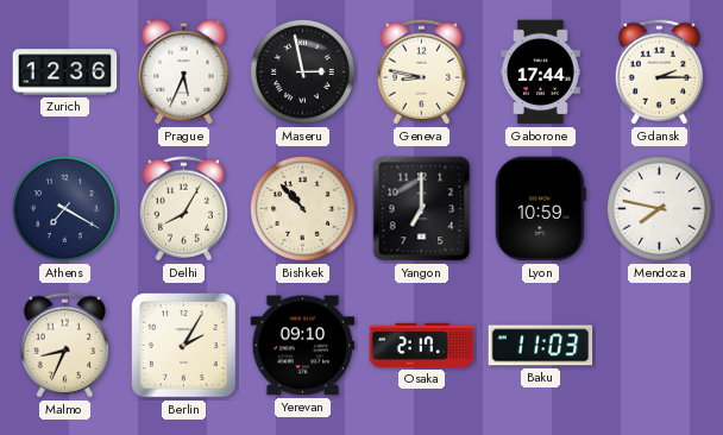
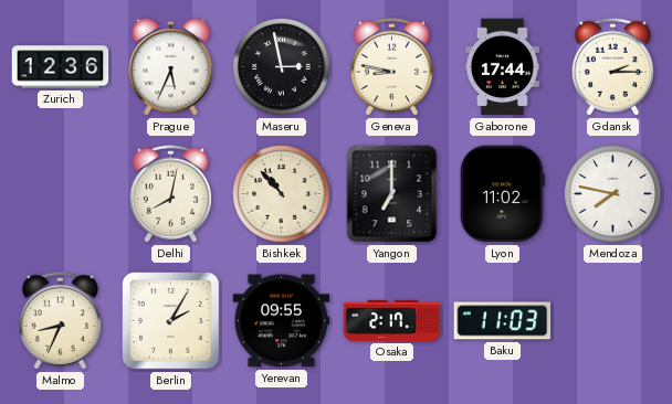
Athens: 7:20 -> none
Delhi: 8:05 -> 8:02
Lyon: 10:59 -> 11:02
Yerevan: 09:10 -> 09:55
